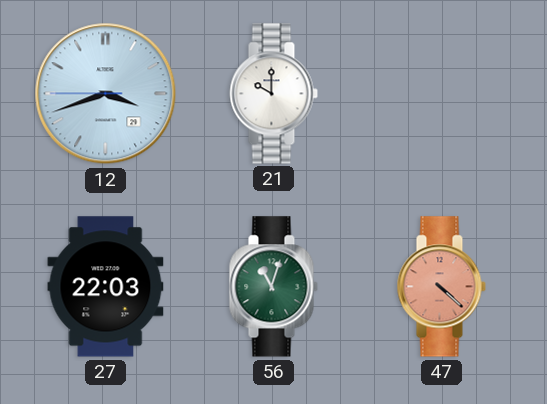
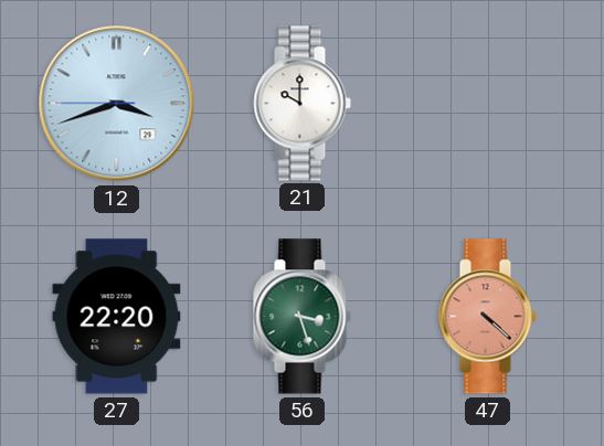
27: 22:03 -> 22:20
56: 11:03 -> 3:27
